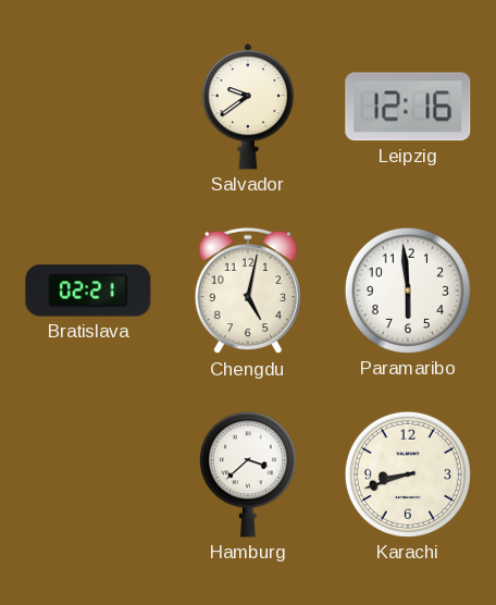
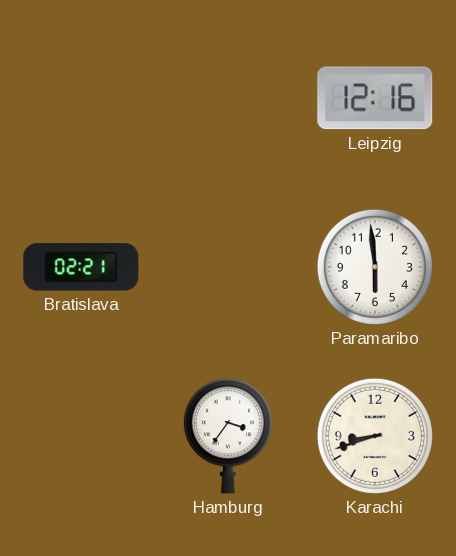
Salvador: 9:39 -> none
Chengdu: 5:02 -> none
Hamburg: 3:38 -> 3:36
